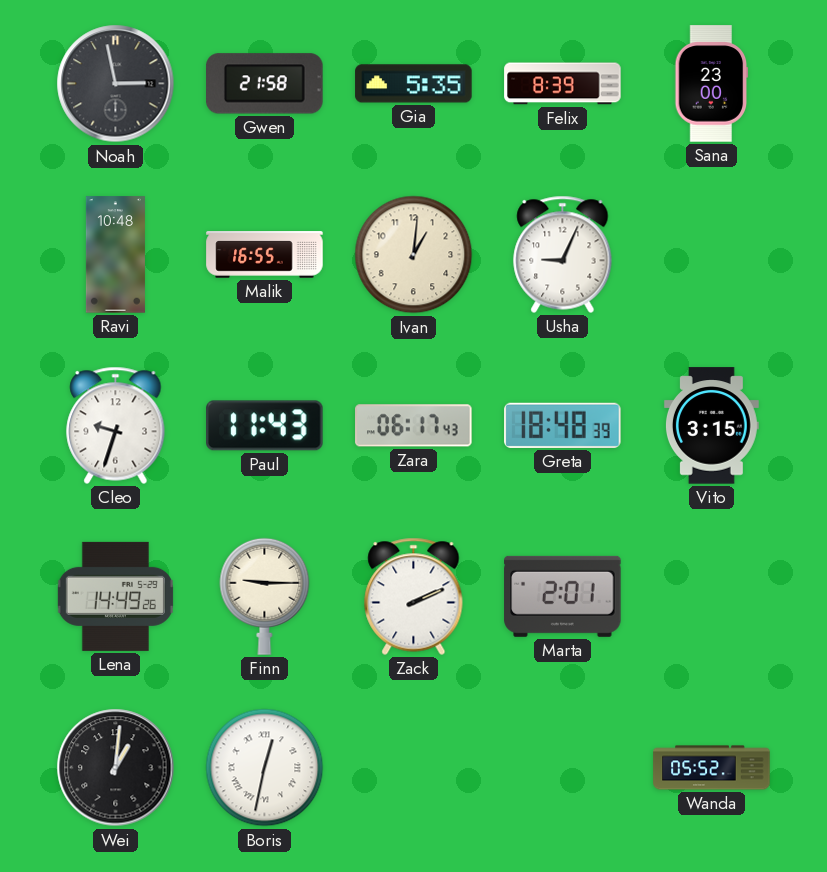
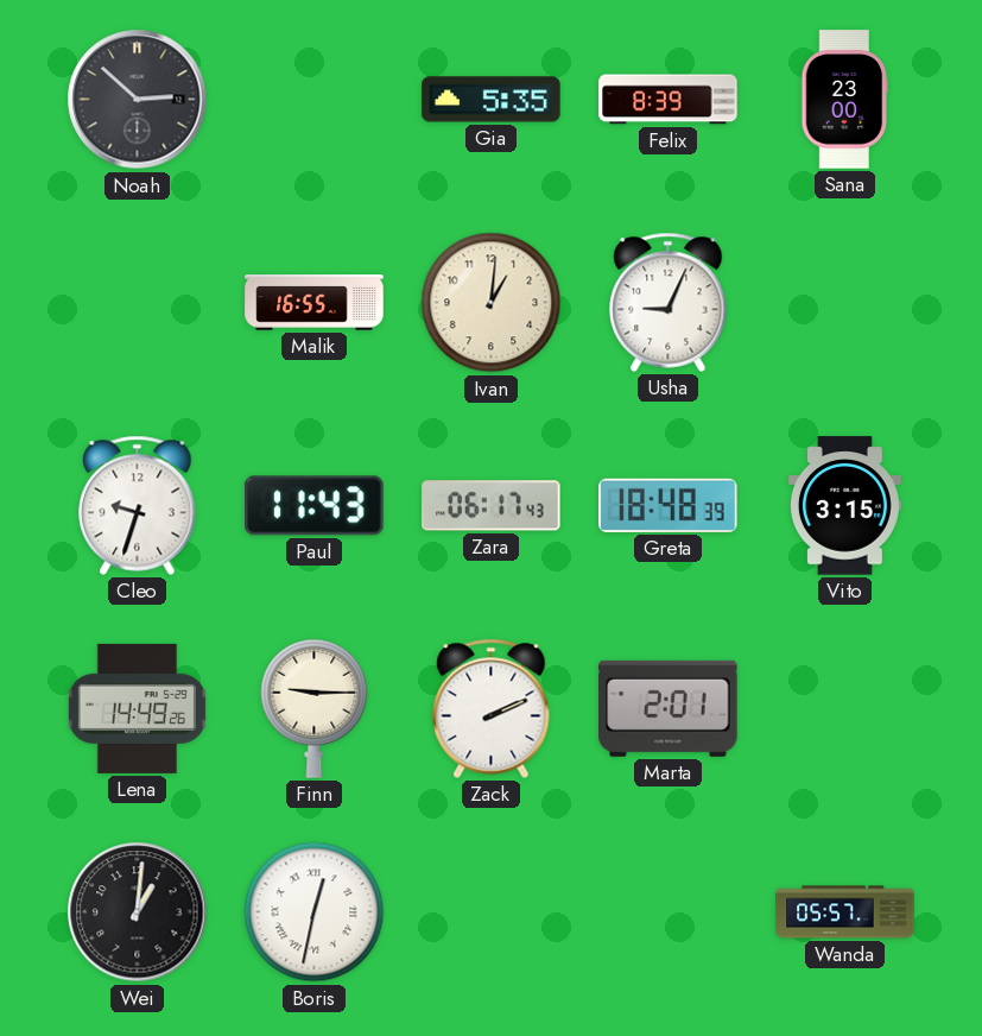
Noah: 2:58 -> 2:52
Gwen: 21:58 -> none
Ravi: 10:48 -> none
Wanda: 05:52 -> 05:57
